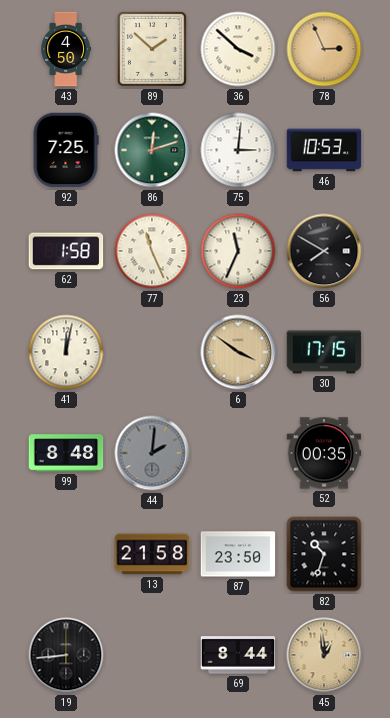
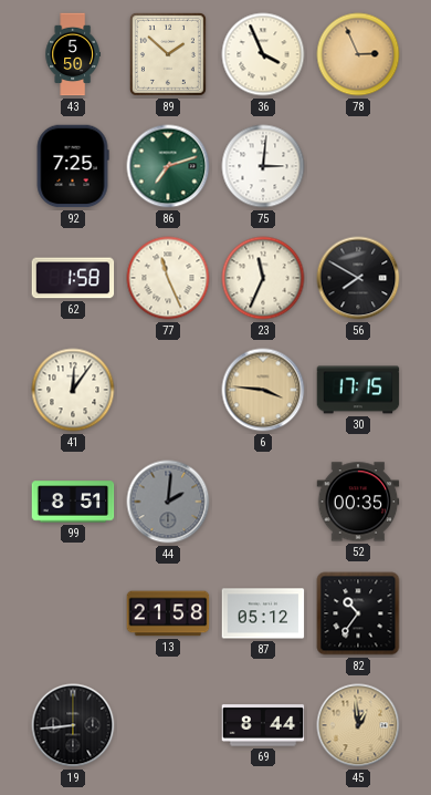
43: 4:50 -> 5:50
36: 3:52 -> 3:56
86: 12:12 -> 7:12
46: 10:53 -> none
41: 12:02 -> 12:06
6: 3:51 -> 3:46
99: 8:48 -> 8:51
87: 23:50 -> 05:12
82: 10:33 -> 10:36
